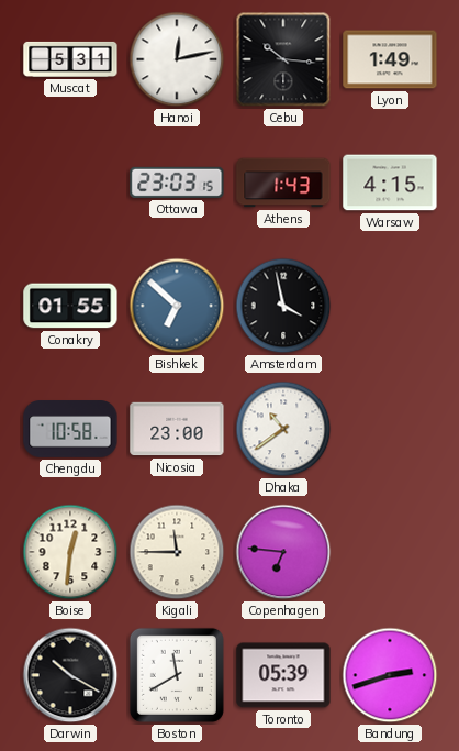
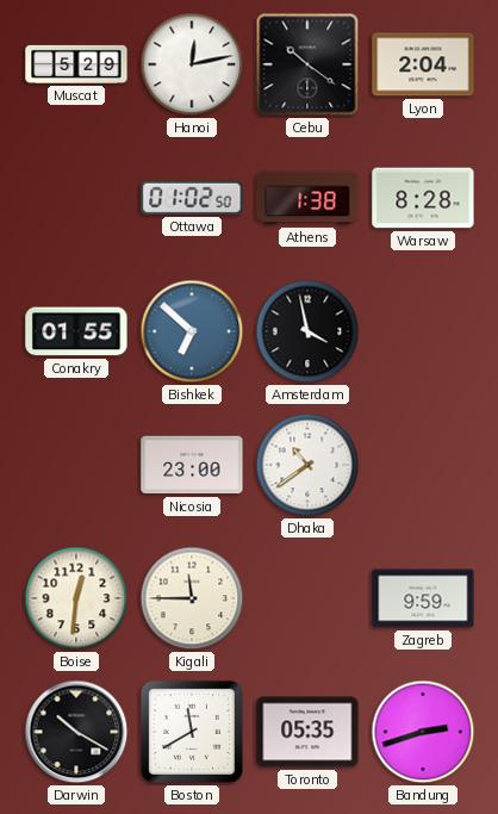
Muscat: 5:31 -> 5:29
Cebu: 10:16 -> 10:21
Lyon: 1:49 -> 2:04
Ottawa: 23:03 -> 01:02
Athens: 1:43 -> 1:38
Warsaw: 4:15 -> 8:28
Chengdu: 10:58 -> none
Copenhagen: 6:46 -> none
Zagreb: none -> 9:59
Toronto: 05:39 -> 05:35
